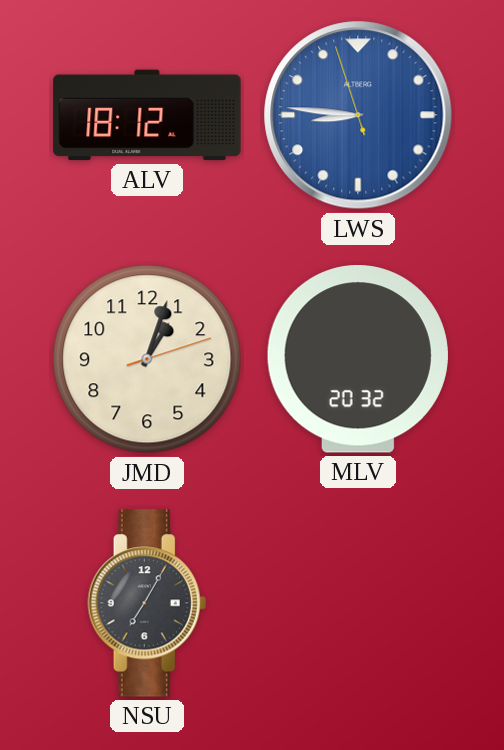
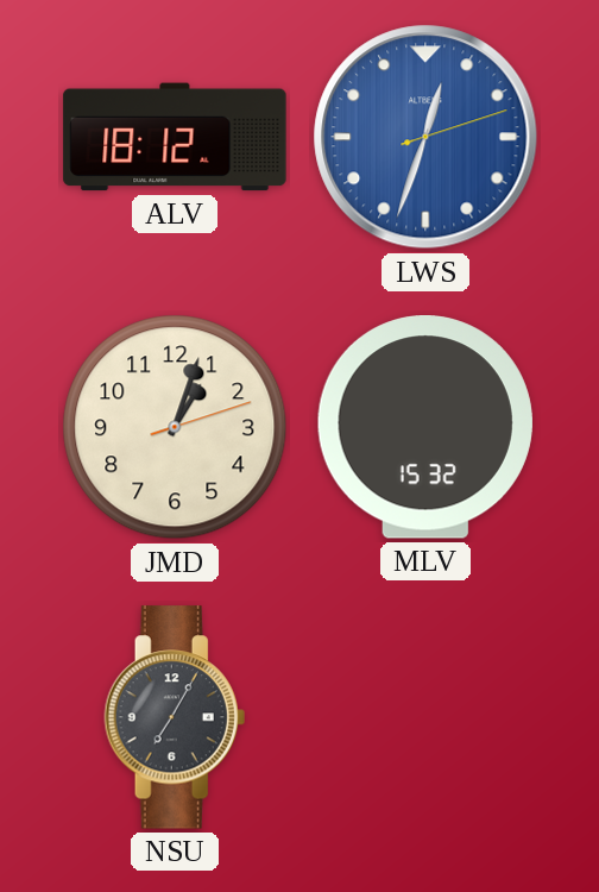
LWS: 8:45 -> 12:33
MLV: 20:32 -> 15:32
